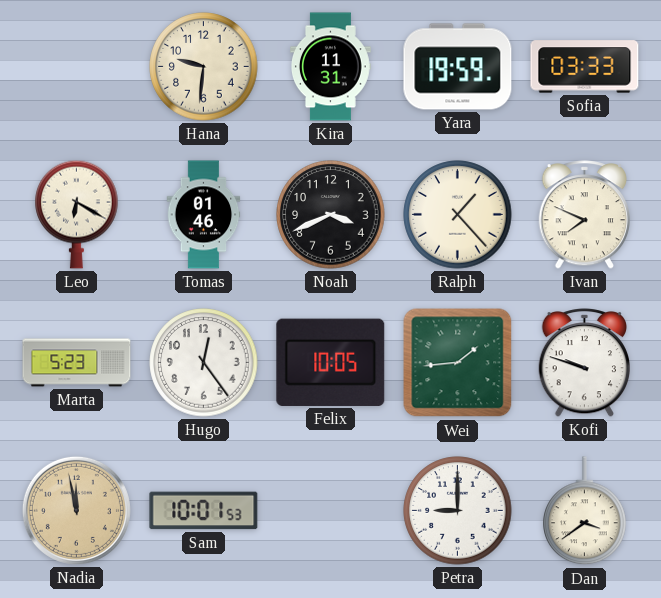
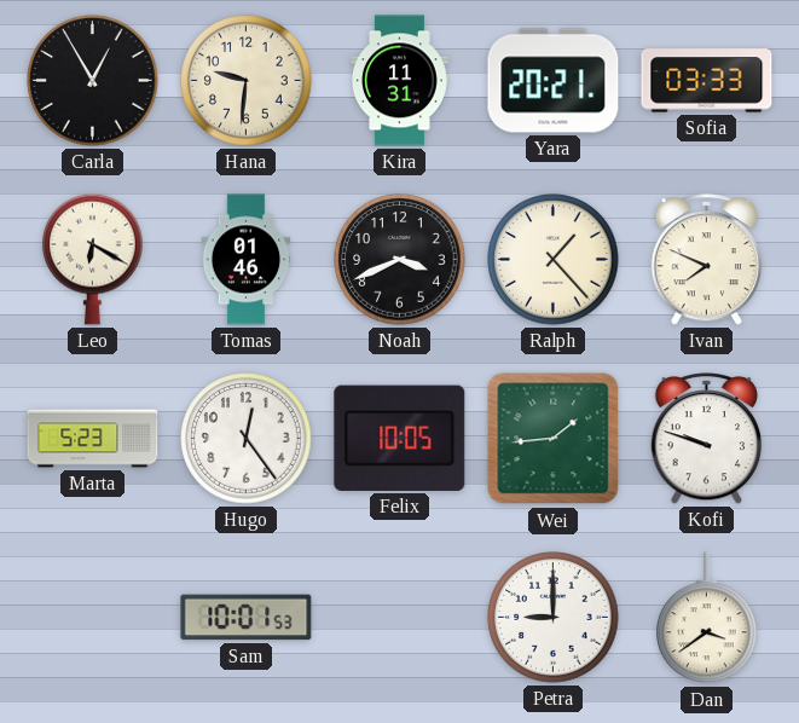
Carla: none -> 12:55
Yara: 19:59 -> 20:21
Nadia: 11:58 -> none
